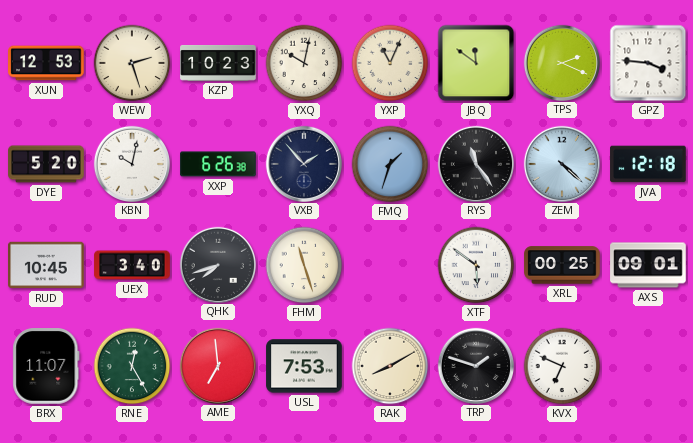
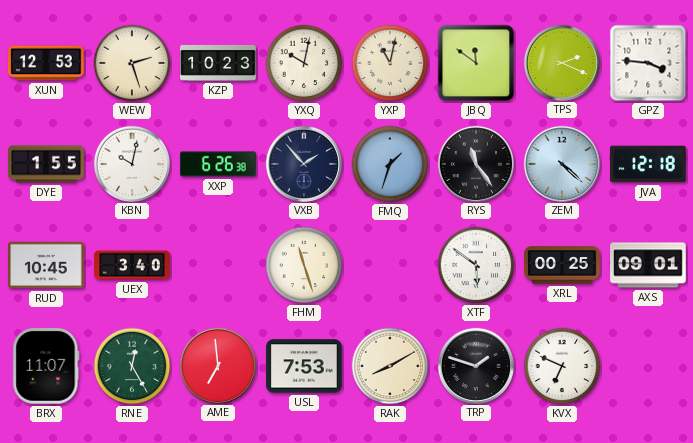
YXP: 11:04 -> 11:02
DYE: 5:20 -> 1:55
QHK: 7:42 -> none
